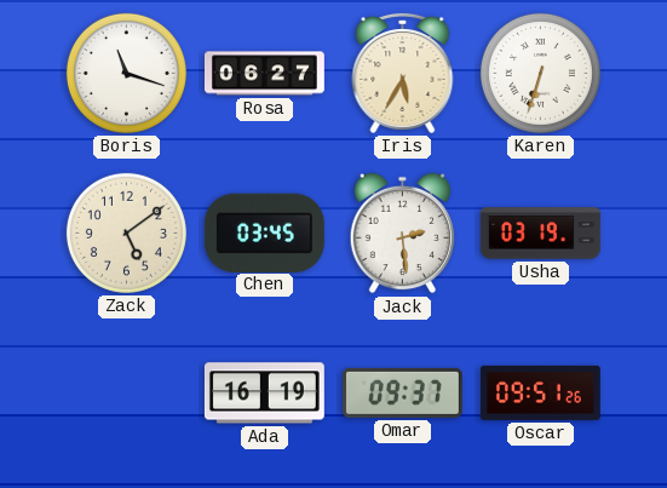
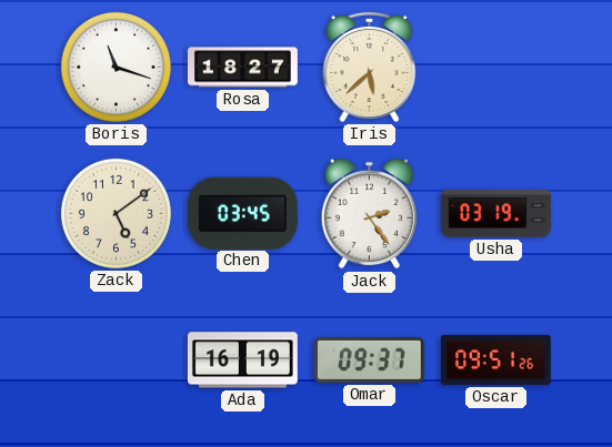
Rosa: 06:27 -> 18:27
Iris: 5:35 -> 5:38
Karen: 6:33 -> none
Jack: 2:29 -> 2:24
